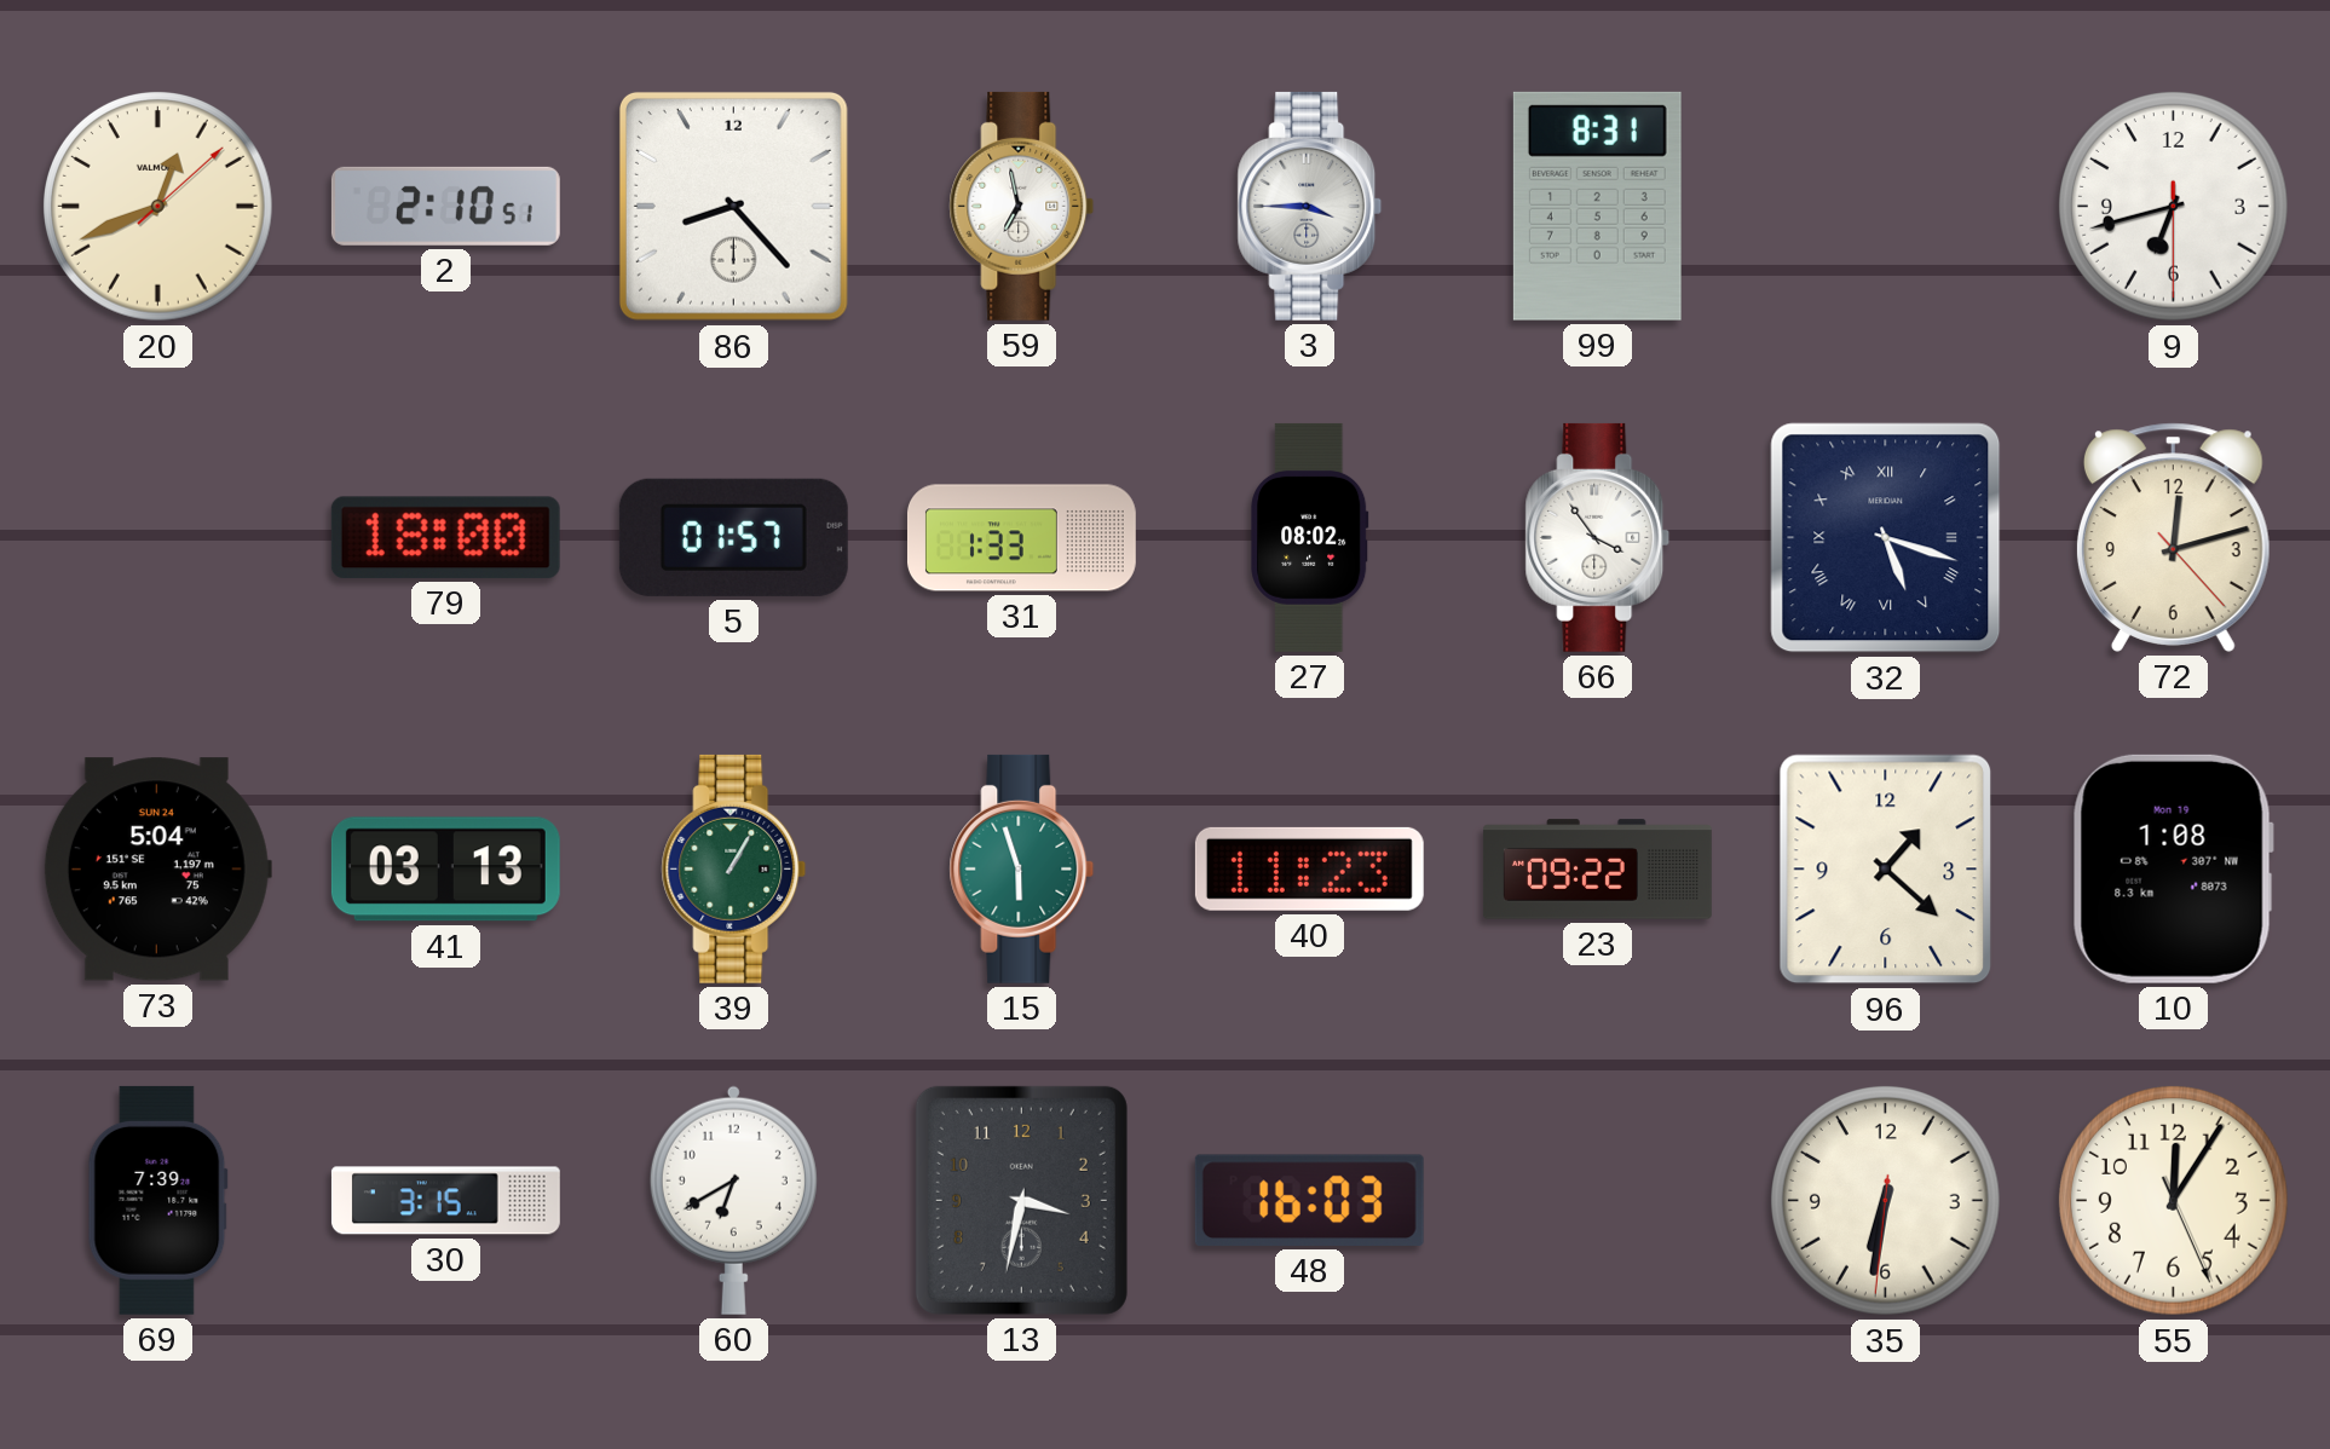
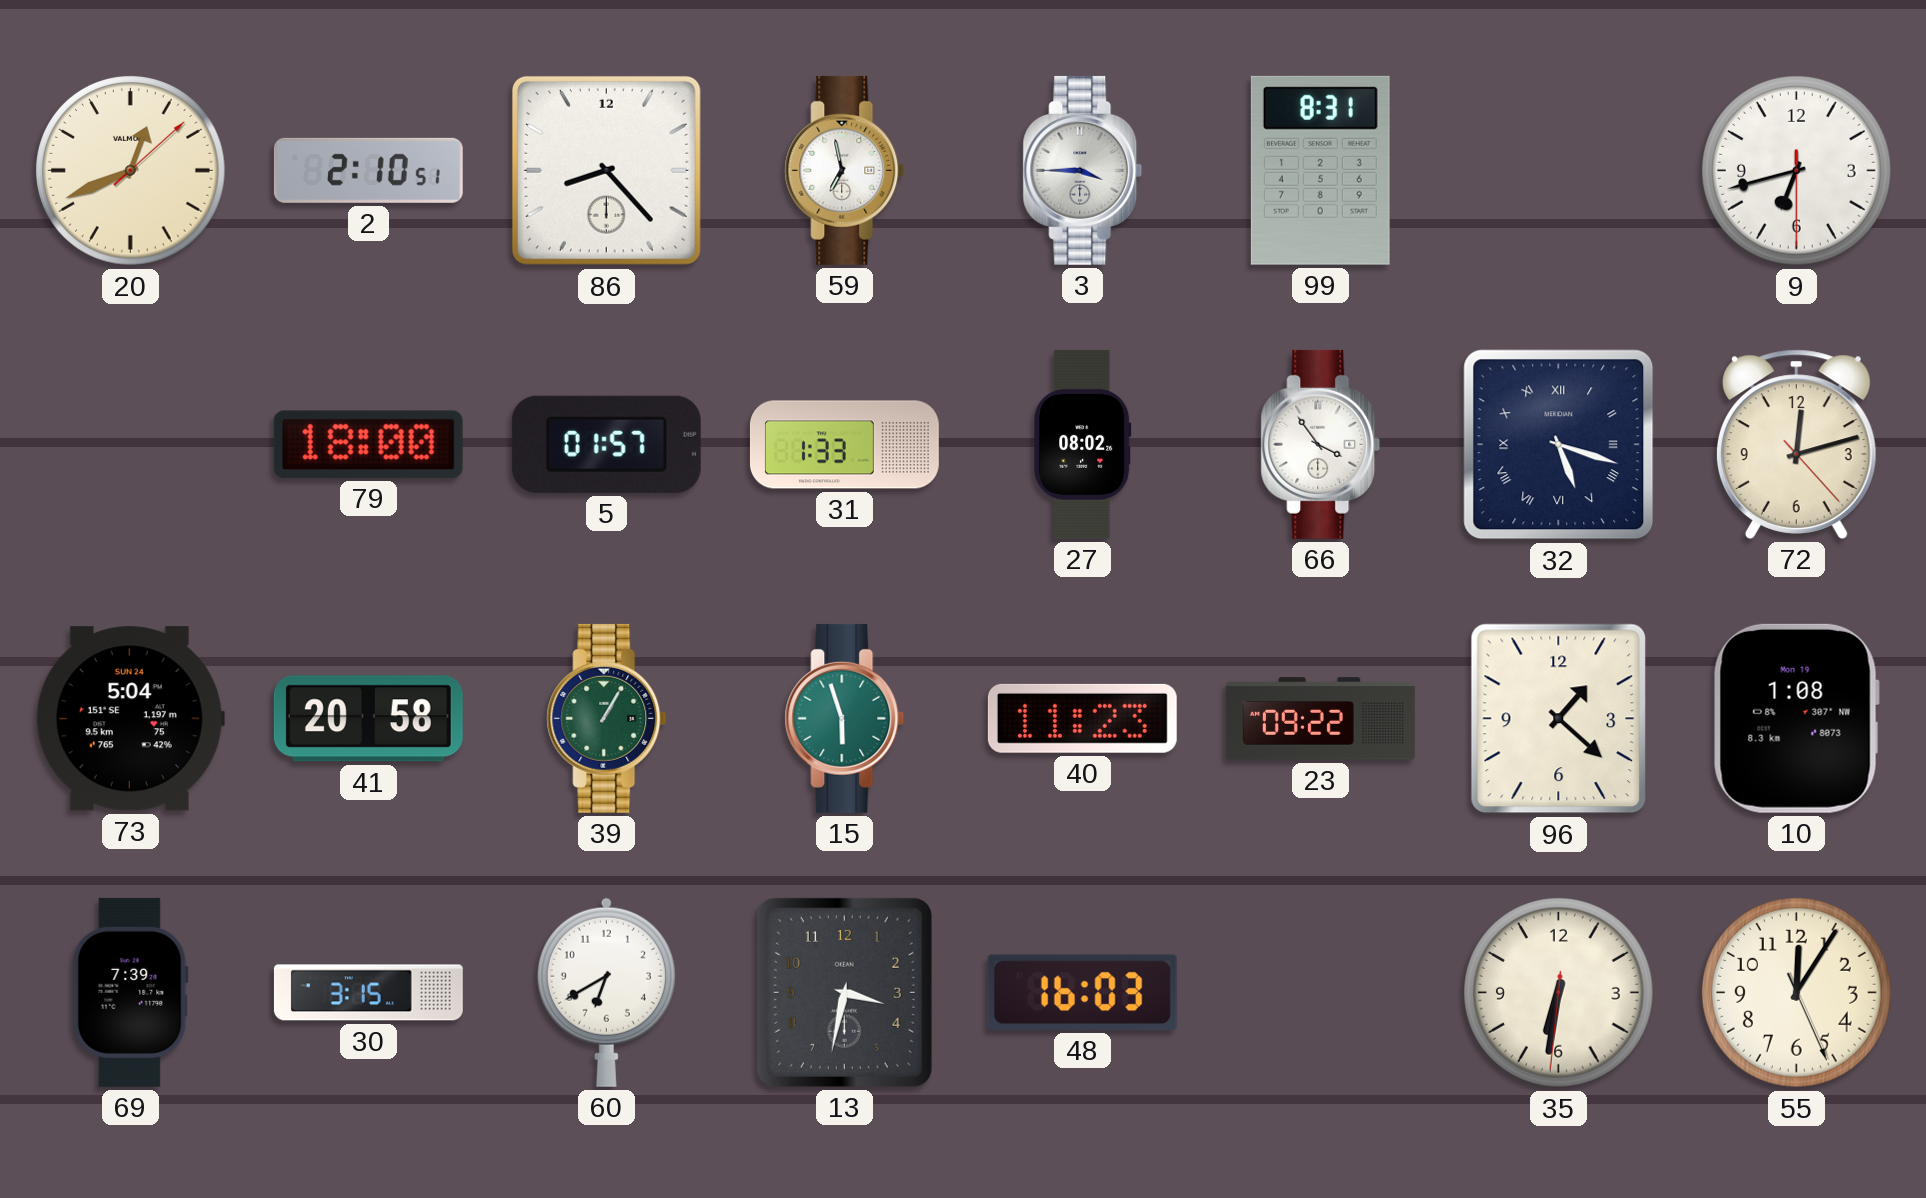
41: 03:13 -> 20:58
